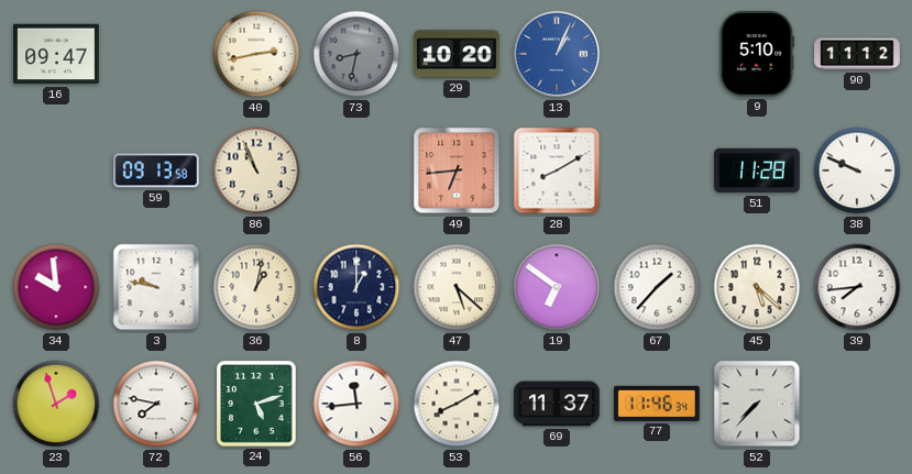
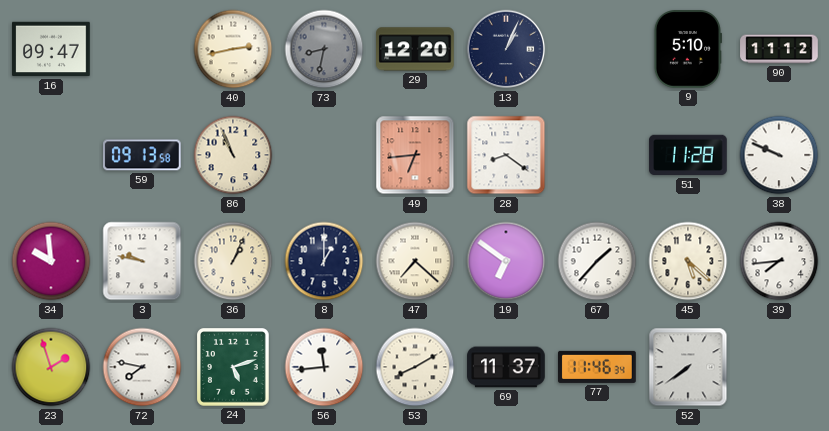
29: 10:20 -> 12:20
13 dial: blue -> navy
28: 8:10 -> 8:21
36: 1:02 -> 1:04
47: 5:22 -> 7:22
52: 7:37 -> 7:39
